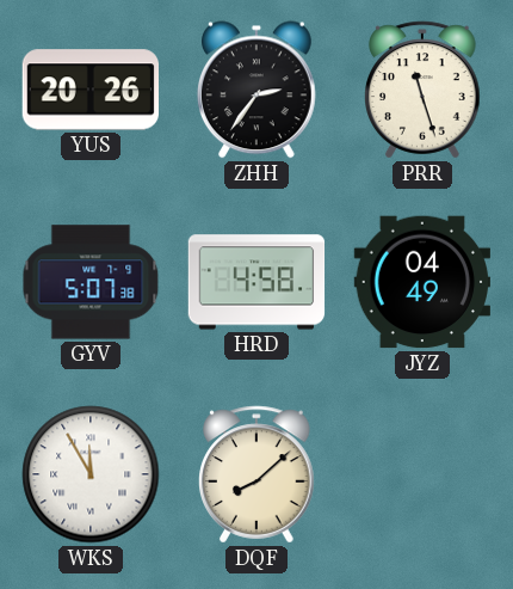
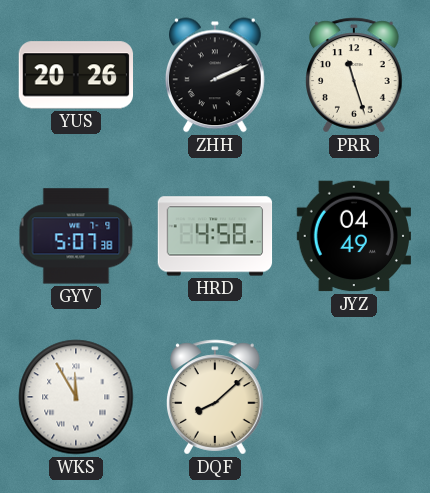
ZHH: 2:36 -> 2:11
